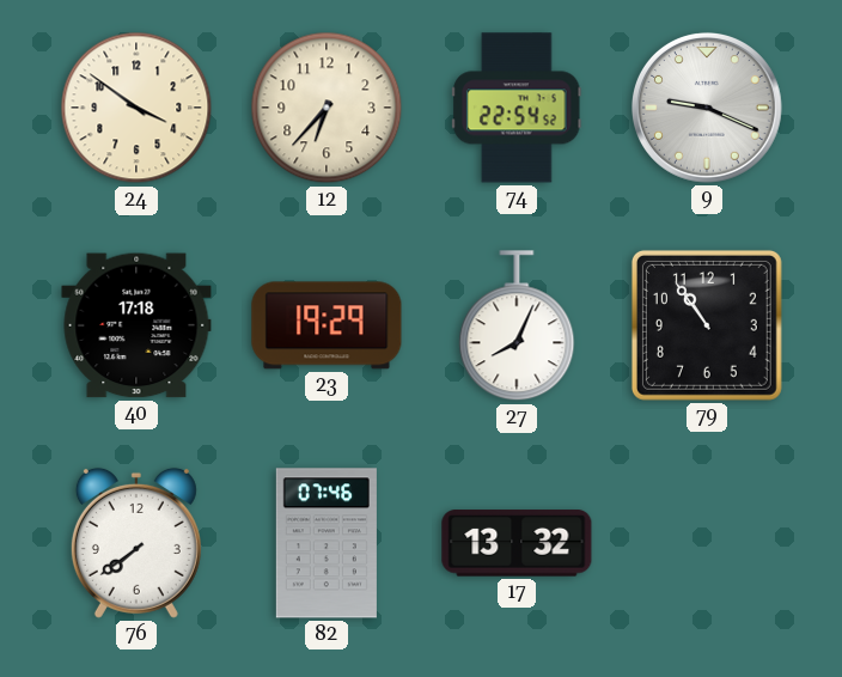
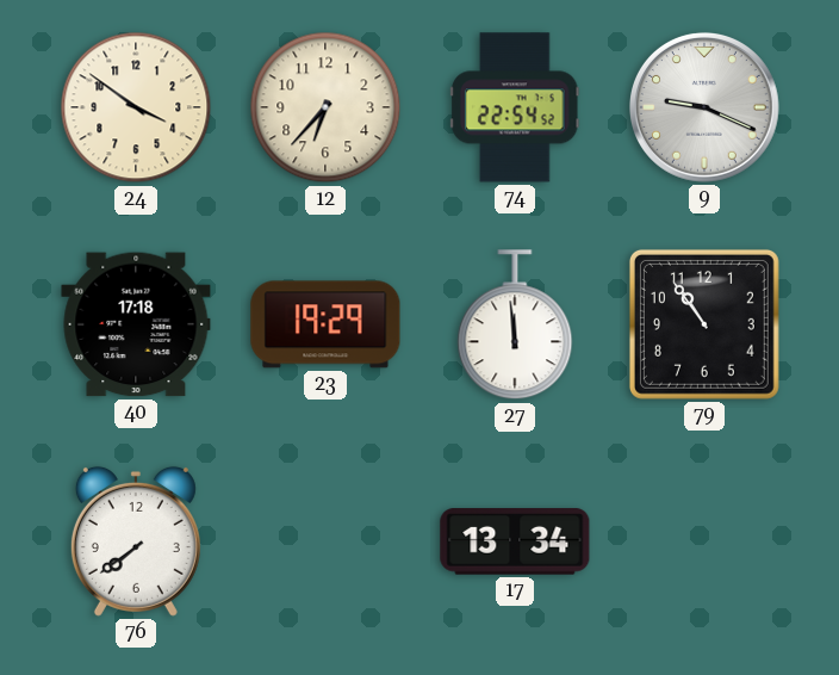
27: 8:04 -> 11:59
82: 07:46 -> none
17: 13:32 -> 13:34
